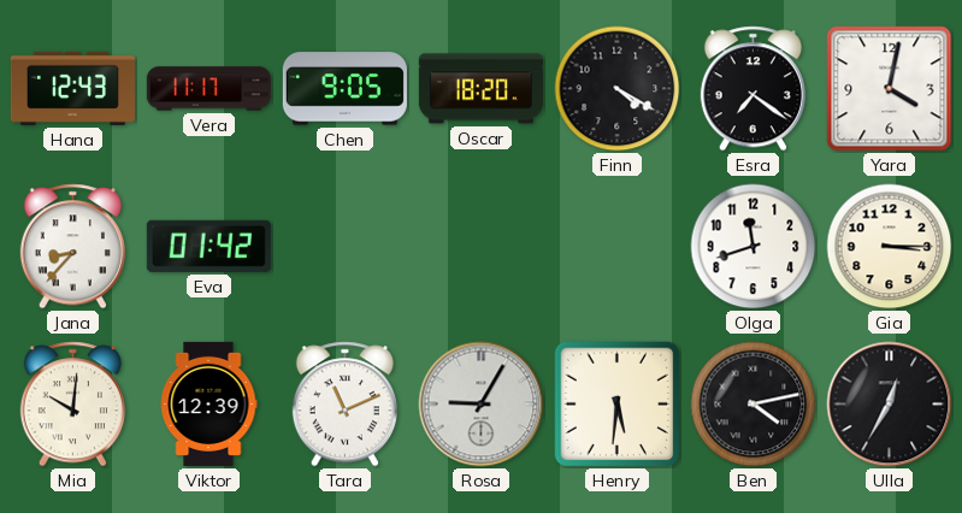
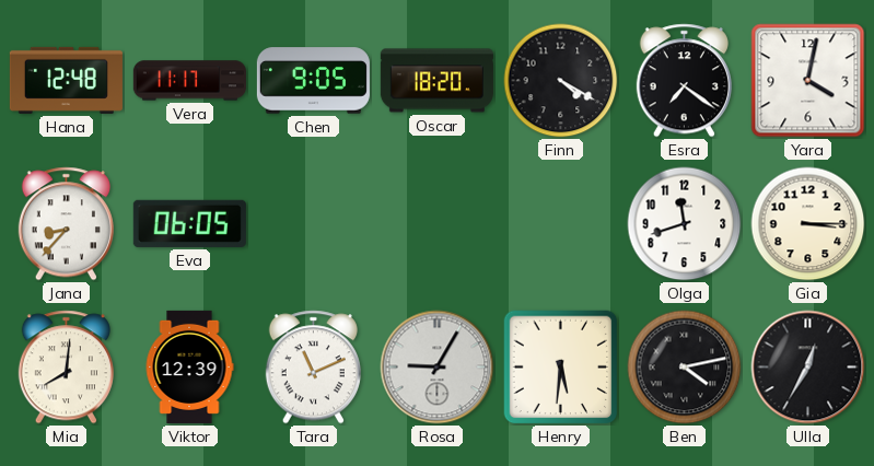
Hana: 12:43 -> 12:48
Eva: 01:42 -> 06:05
Mia: 10:01 -> 8:01
